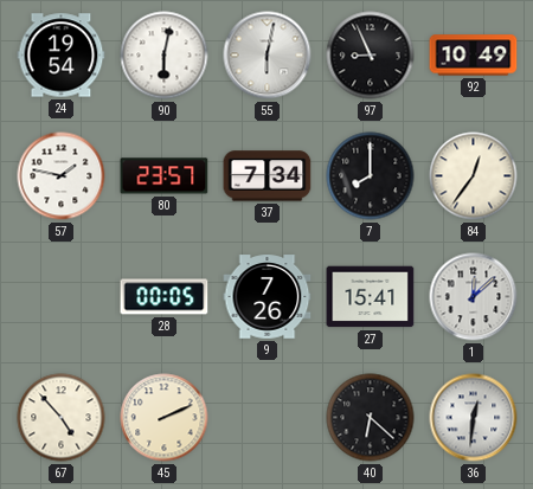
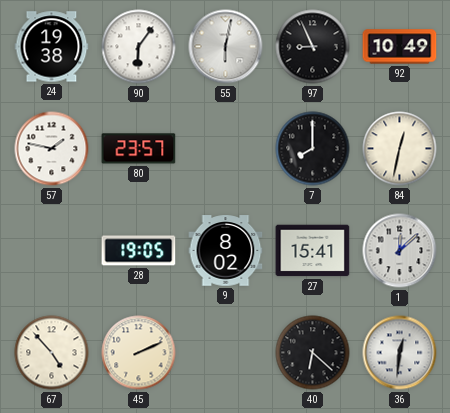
24: 19:54 -> 19:38
90: 6:02 -> 6:06
37: 7:34 -> none
84: 12:36 -> 12:32
28: 00:05 -> 19:05
9: 7:26 -> 8:02
